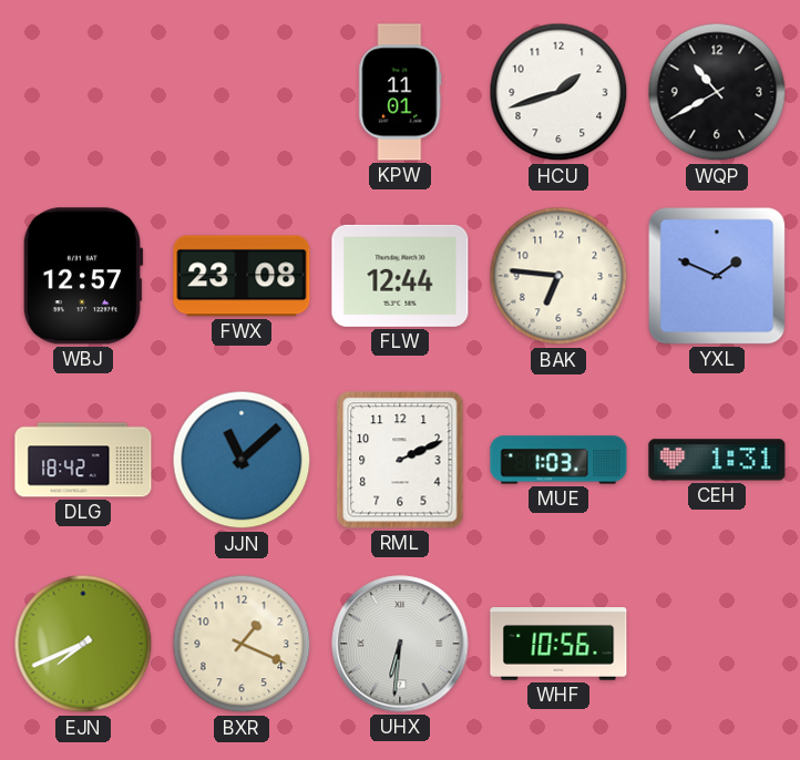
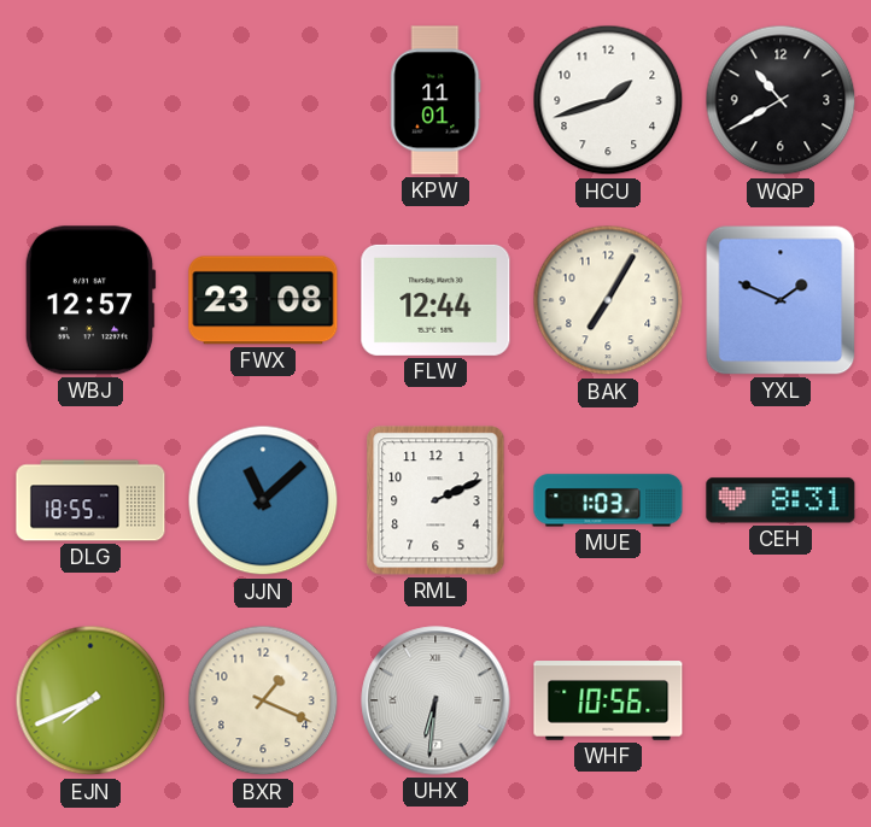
BAK: 6:46 -> 7:05
DLG: 18:42 -> 18:55
CEH: 1:31 -> 8:31
